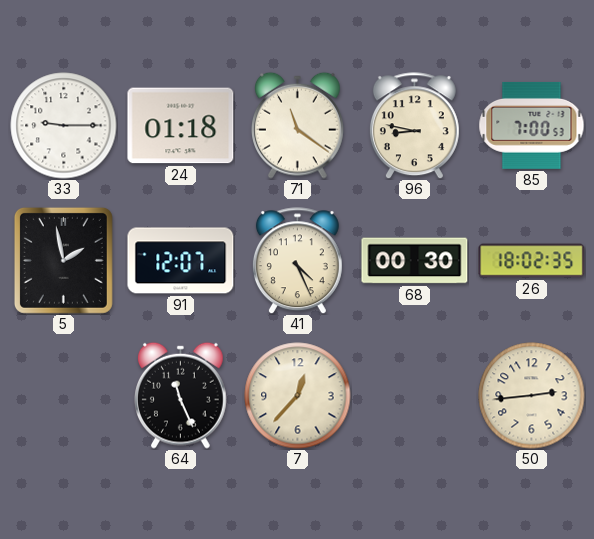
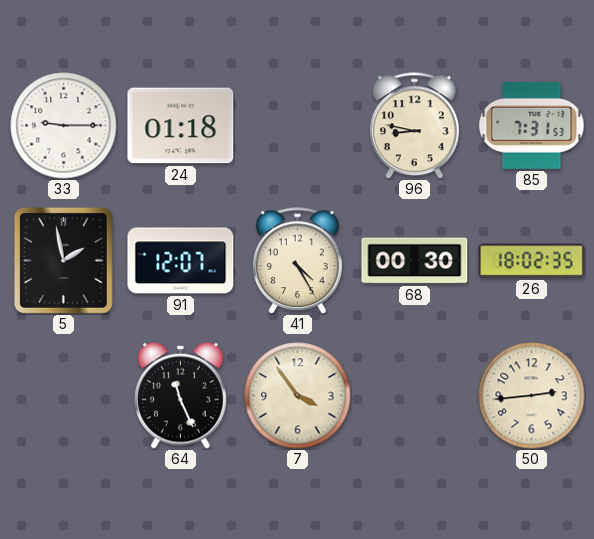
71: 11:21 -> none
85: 7:00 -> 7:31
41: 4:26 -> 4:25
7: 12:37 -> 3:54
